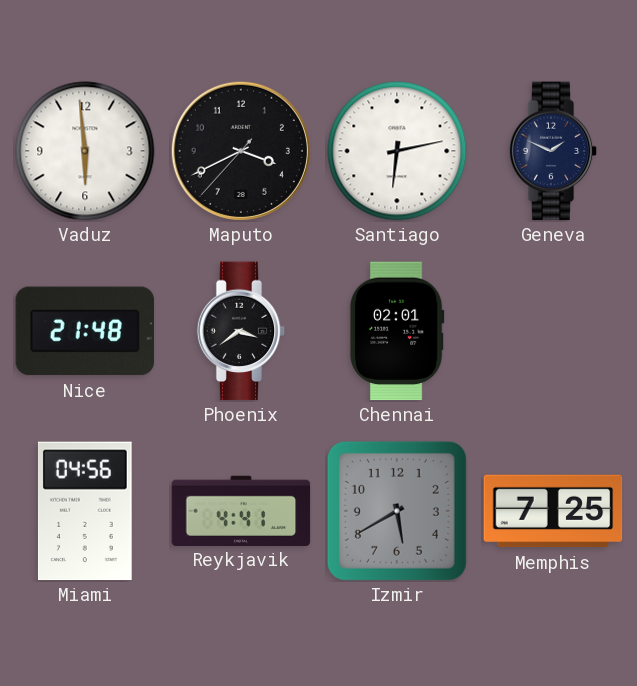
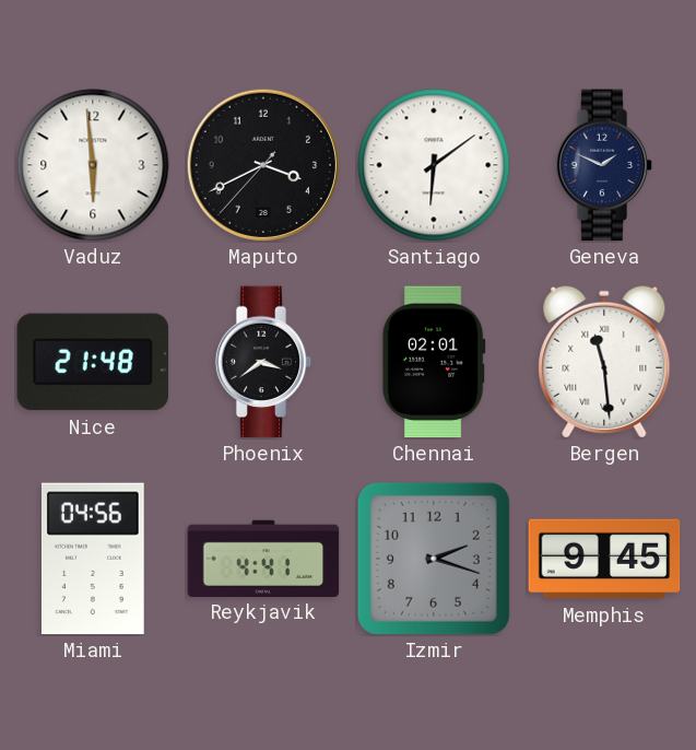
Santiago: 6:13 -> 6:09
Bergen: none -> 11:29
Izmir: 5:40 -> 2:18
Memphis: 7:25 -> 9:45
